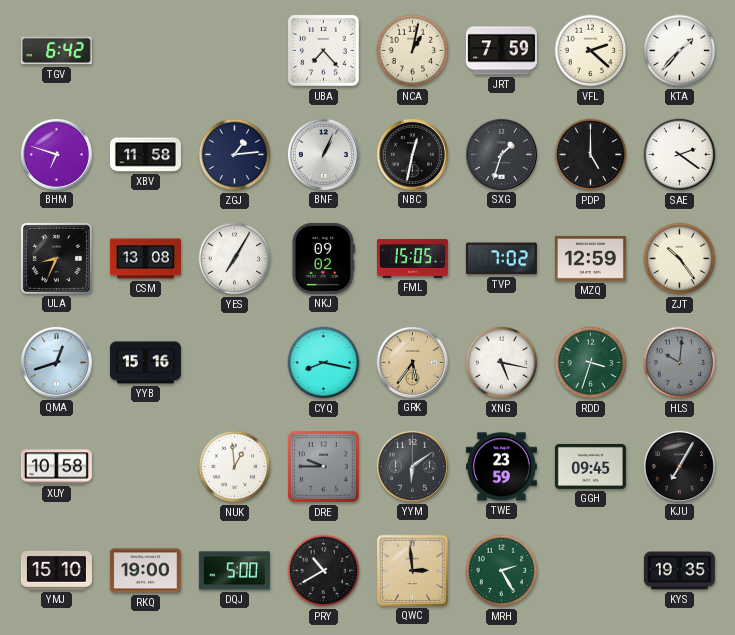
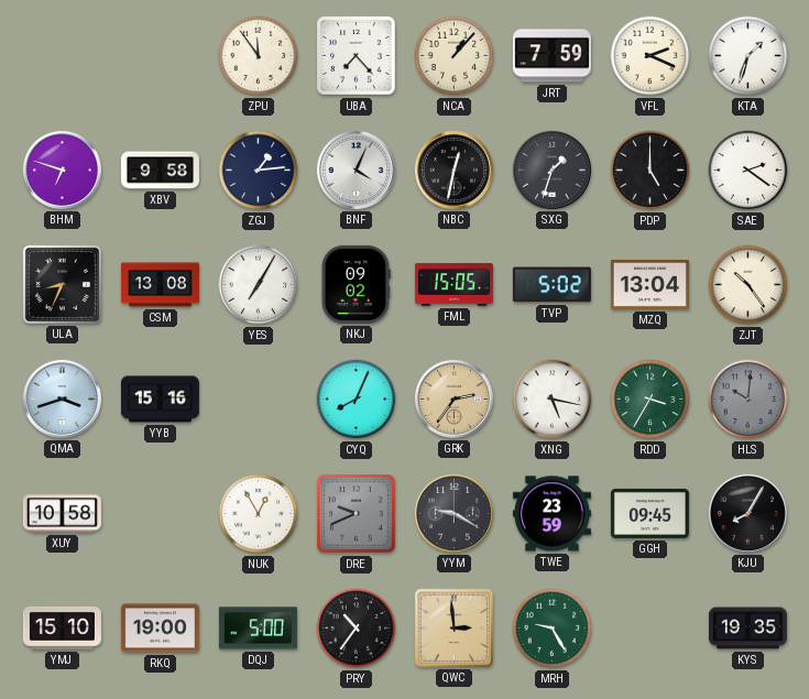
TGV: 6:42 -> none
ZPU: none -> 11:54
NCA: 1:02 -> 1:07
VFL: 2:22 -> 2:19
KTA: 1:37 -> 1:33
XBV: 11:58 -> 9:58
BNF: 1:04 -> 4:04
TVP: 7:02 -> 5:02
MZQ: 12:59 -> 13:04
QMA: 12:42 -> 3:42
CYQ: 8:17 -> 8:04
GRK: 5:36 -> 2:36
RDD: 3:33 -> 3:35
NUK: 12:59 -> 12:55
DRE: 9:45 -> 9:41
YYM: 6:09 -> 9:20
KJU: 7:05 -> 8:05
PRY: 10:40 -> 10:36
MRH: 2:25 -> 9:25
